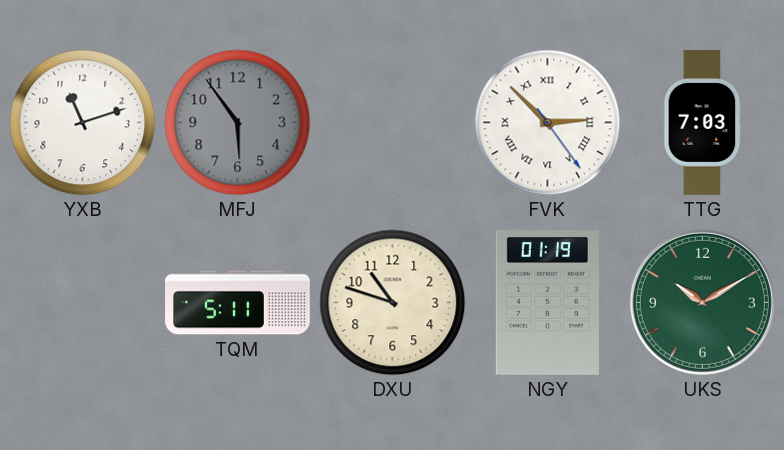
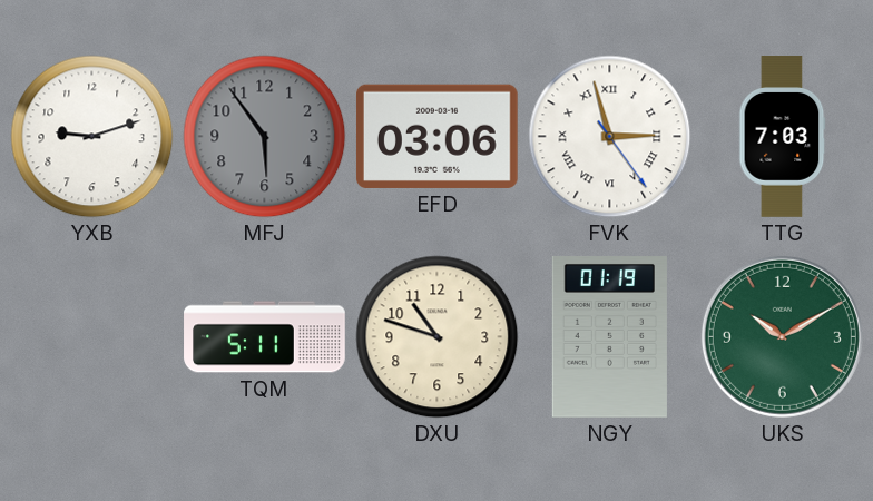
YXB: 11:12 -> 9:12
EFD: none -> 03:06
FVK: 2:52 -> 2:57
